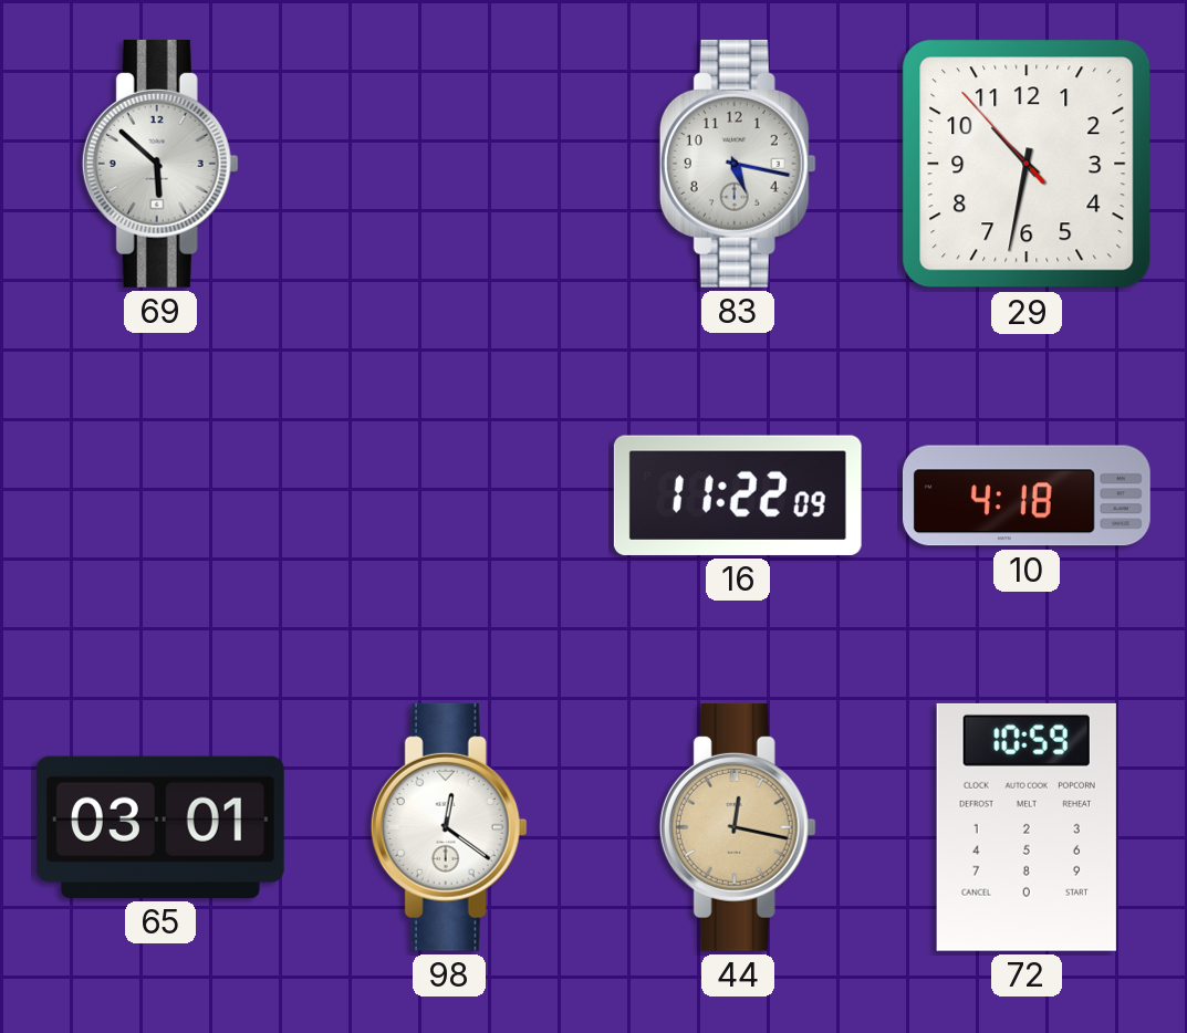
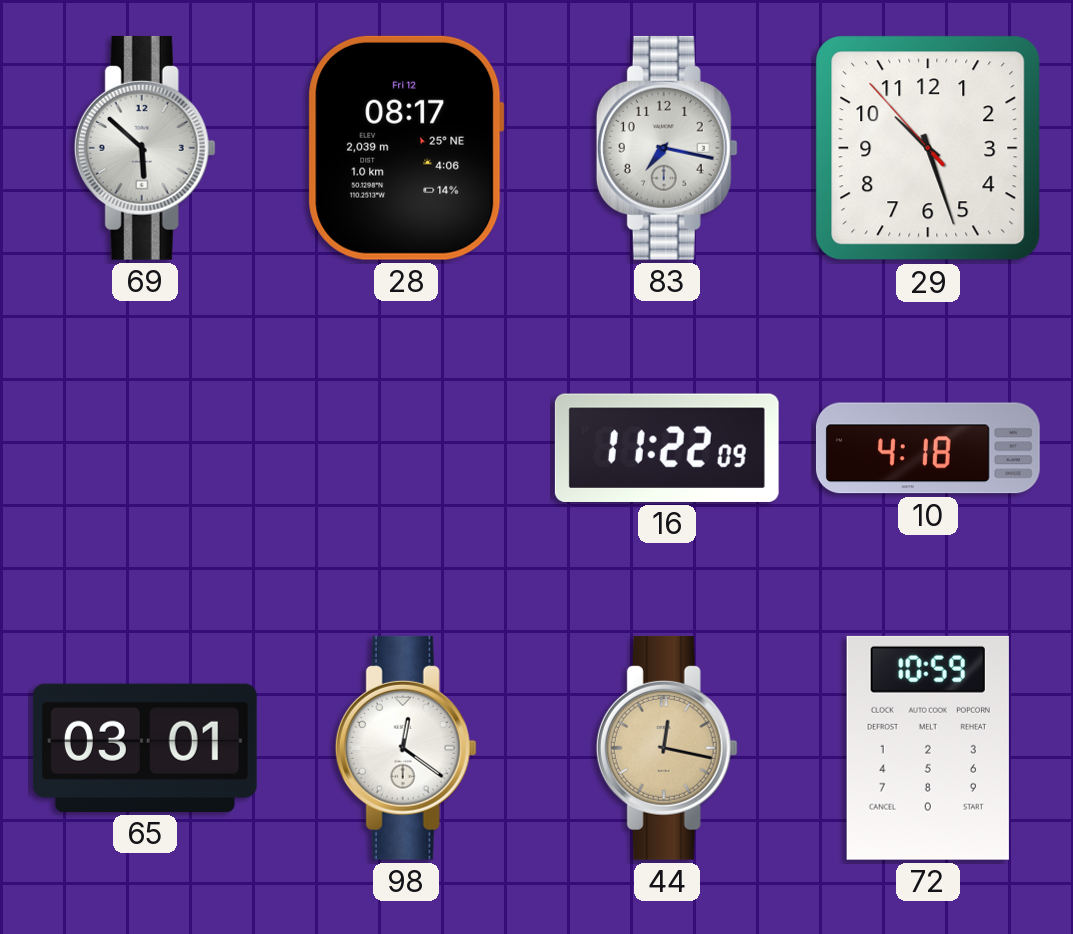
28: none -> 08:17
83: 5:17 -> 7:17
29: 10:31 -> 10:26
